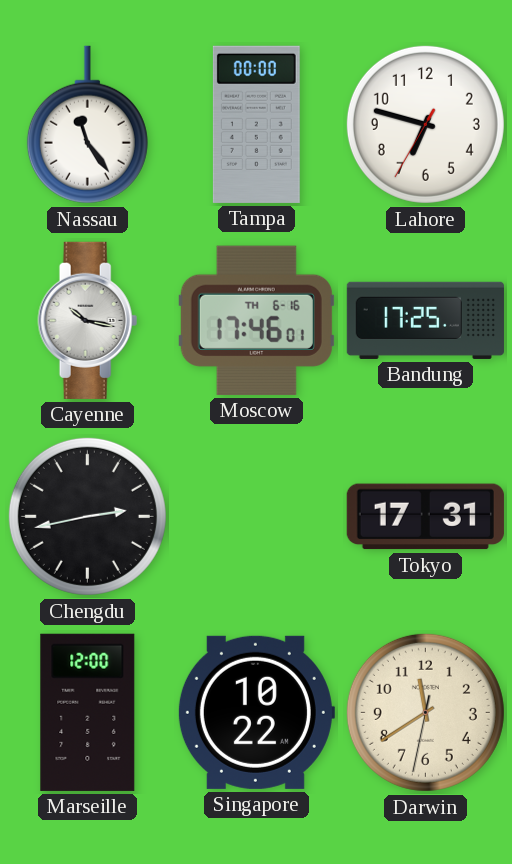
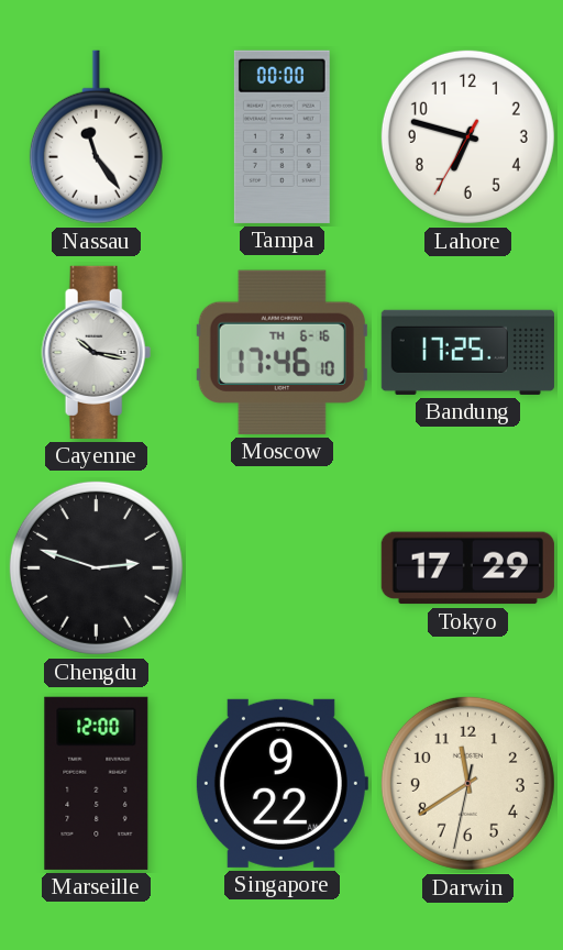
Moscow: 17:46:01 -> 17:46:10
Chengdu: 2:43 -> 2:48
Tokyo: 17:31 -> 17:29
Singapore: 10:22 -> 9:22
